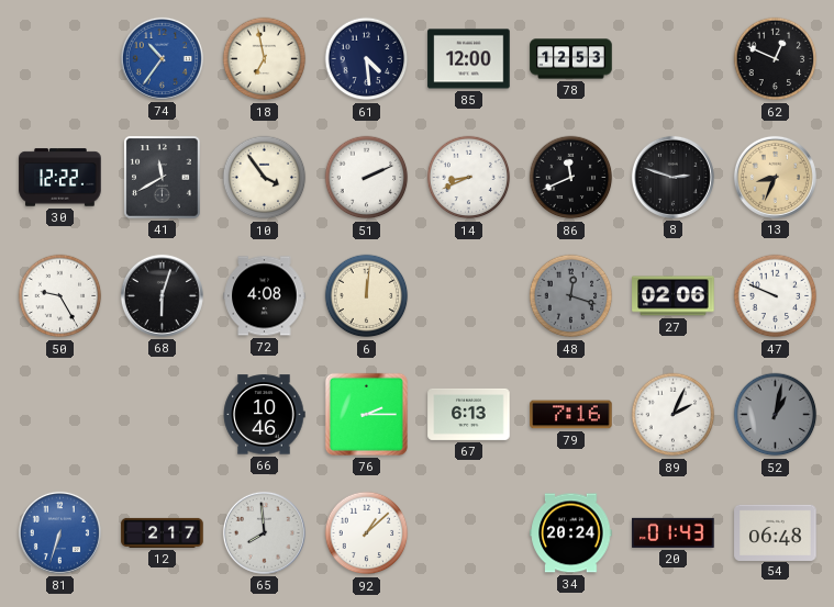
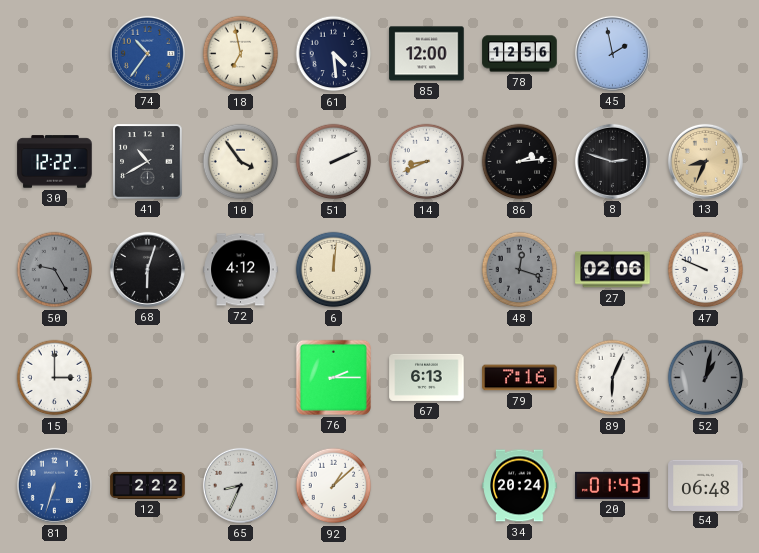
78: 12:53 -> 12:56
45: none -> 1:58
62: 12:49 -> none
41: 11:40 -> 10:40
86: 11:41 -> 2:14
50 dial: white -> grey
72: 4:08 -> 4:12
15: none -> 3:00
66: 10:46 -> none
89: 2:04 -> 6:04
12: 2:17 -> 2:22
65: 7:59 -> 8:34
